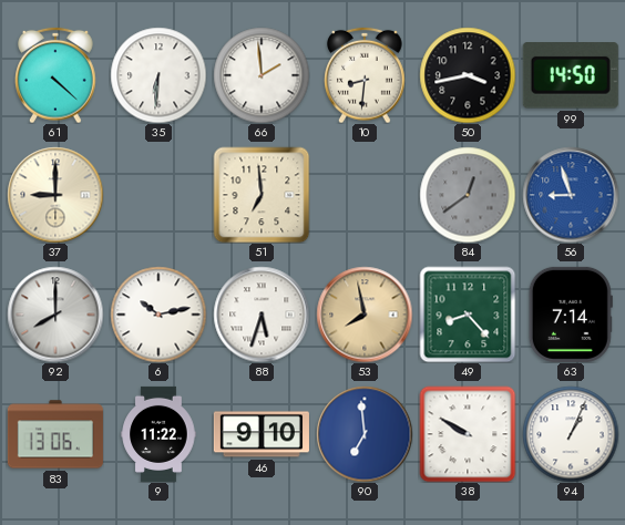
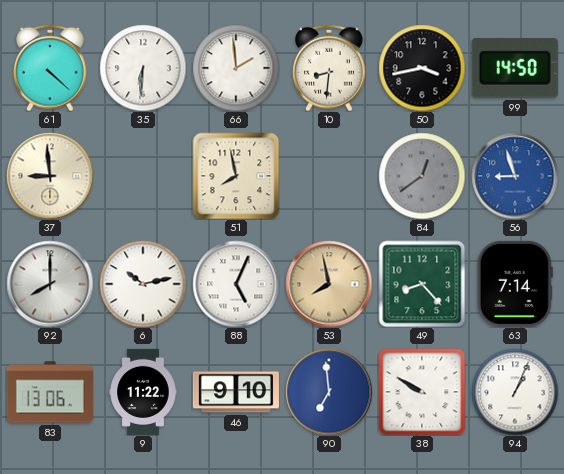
37: 9:00 -> 8:59
51: 6:59 -> 7:58
88: 5:33 -> 5:04
